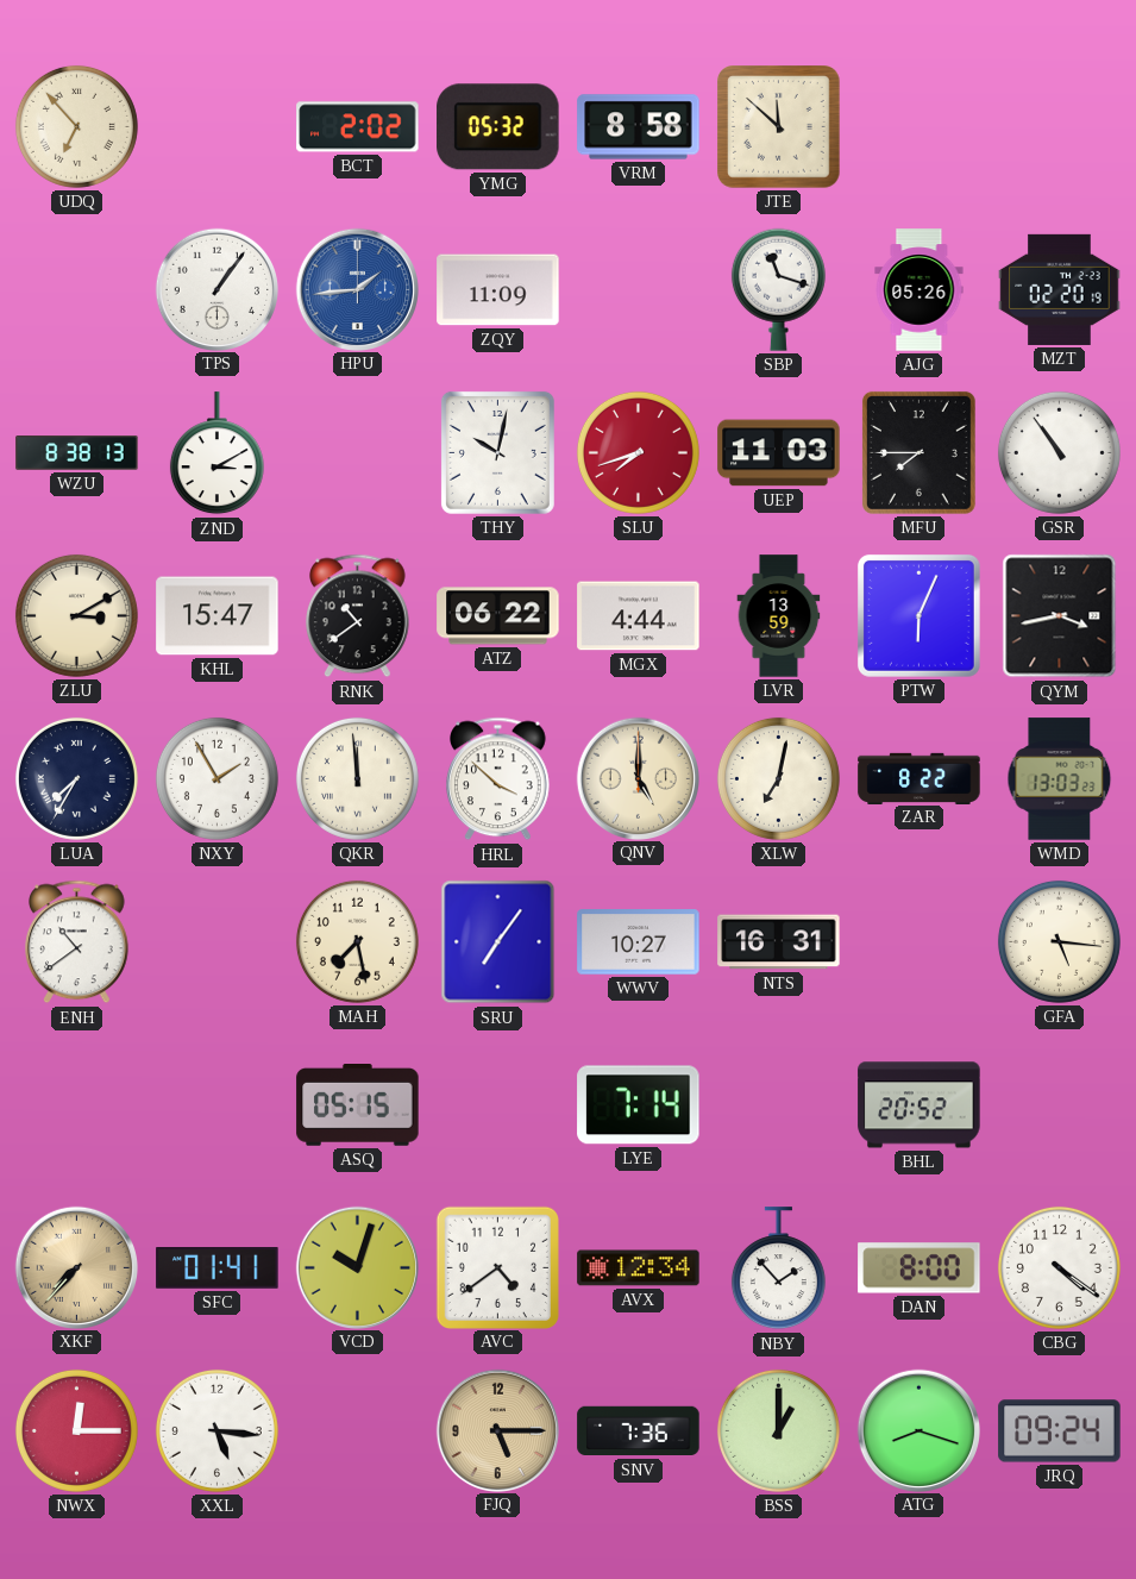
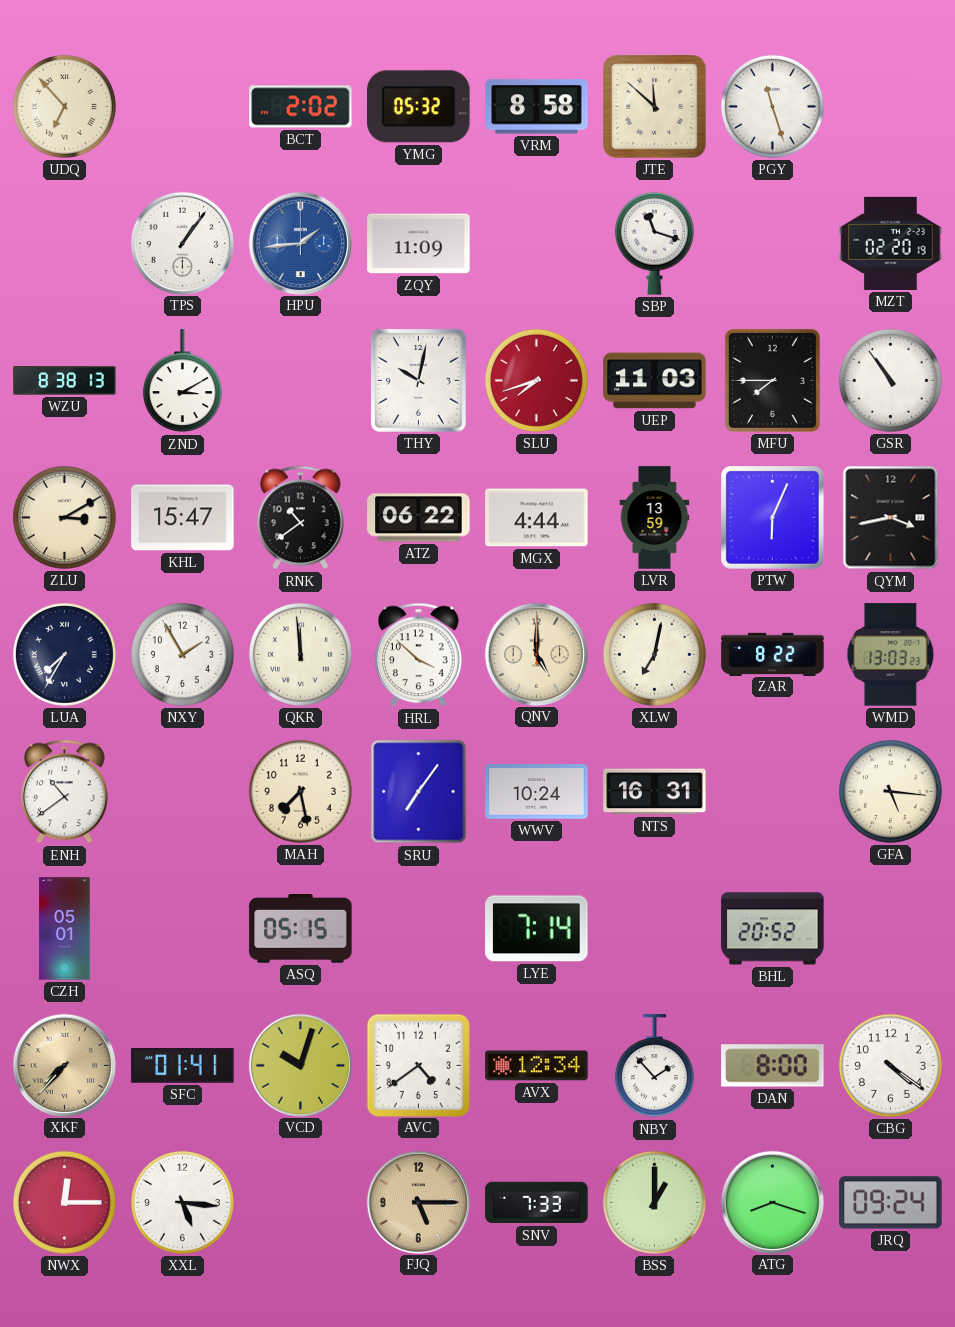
PGY: none -> 11:27
AJG: 05:26 -> none
WWV: 10:27 -> 10:24
CZH: none -> 05:01
SNV: 7:36 -> 7:33
